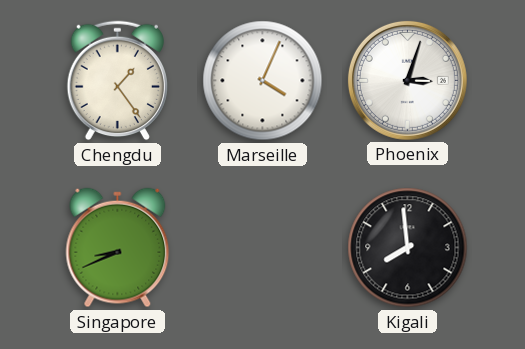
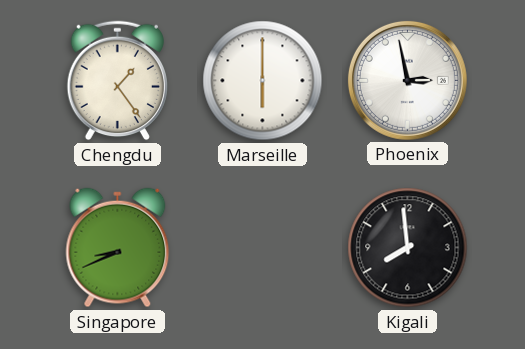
Marseille: 4:04 -> 6:00
Phoenix: 3:03 -> 2:58
